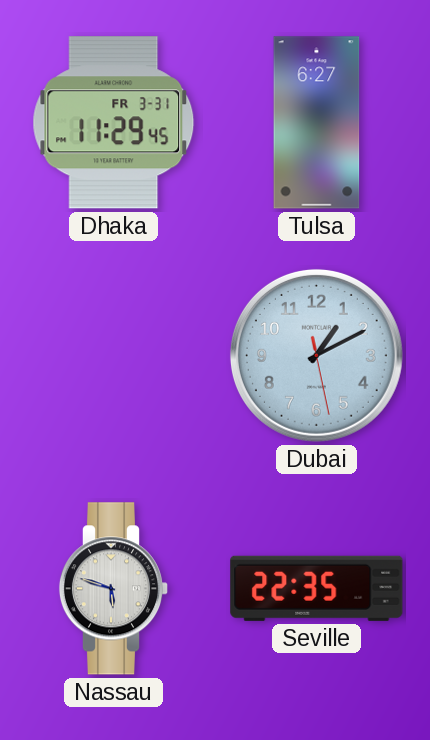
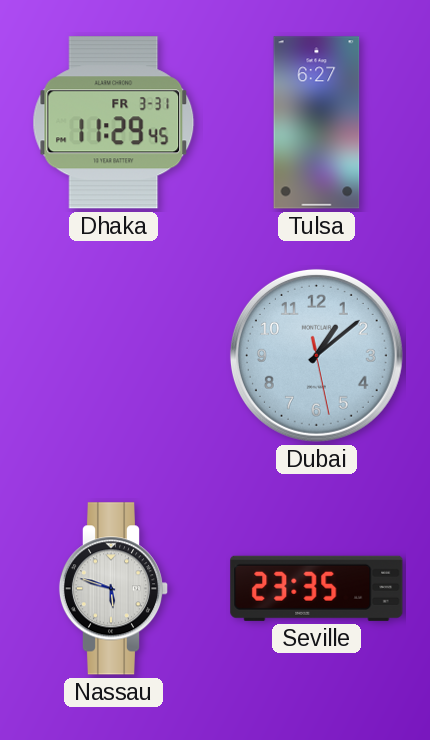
Dubai: 1:10 -> 1:08
Seville: 22:35 -> 23:35
